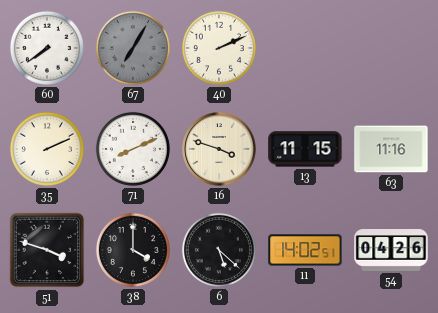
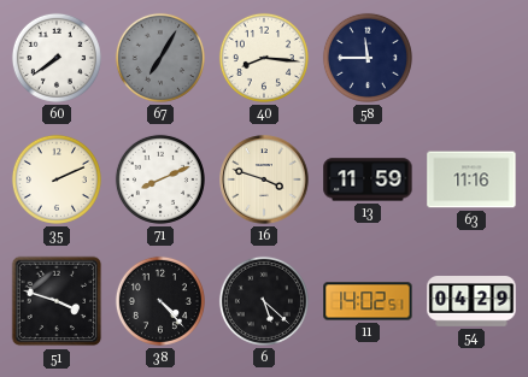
40: 2:11 -> 8:16
58: none -> 11:45
13: 11:15 -> 11:59
38: 4:00 -> 4:23
54: 04:26 -> 04:29
